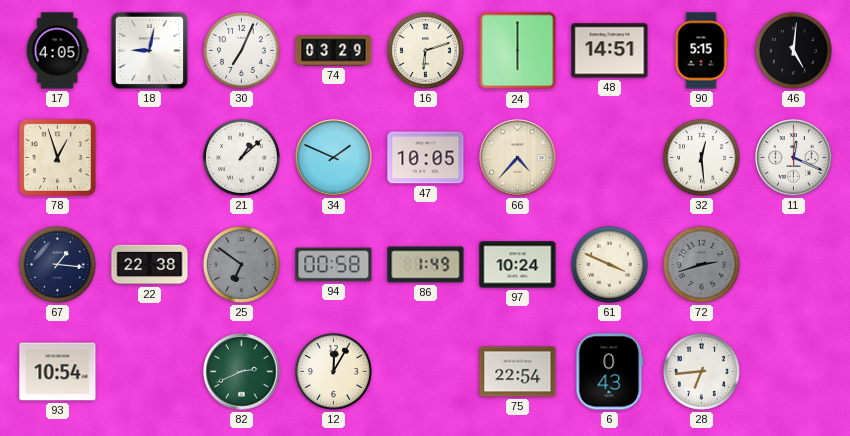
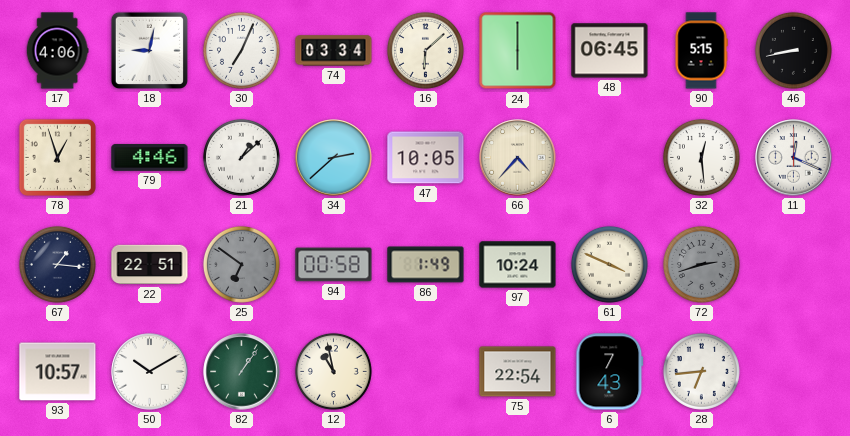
17: 4:05 -> 4:06
74: 03:29 -> 03:34
16: 6:12 -> 6:08
48: 14:51 -> 06:45
46: 5:01 -> 8:43
79: none -> 4:46
34: 1:49 -> 2:38
22: 22:38 -> 22:51
93: 10:54 -> 10:57
50: none -> 10:10
82: 2:41 -> 1:06
12: 12:05 -> 10:58
6: 0:43 -> 7:43
